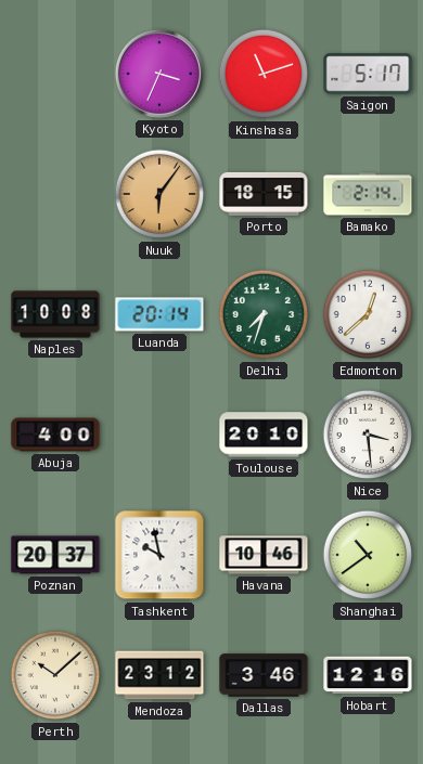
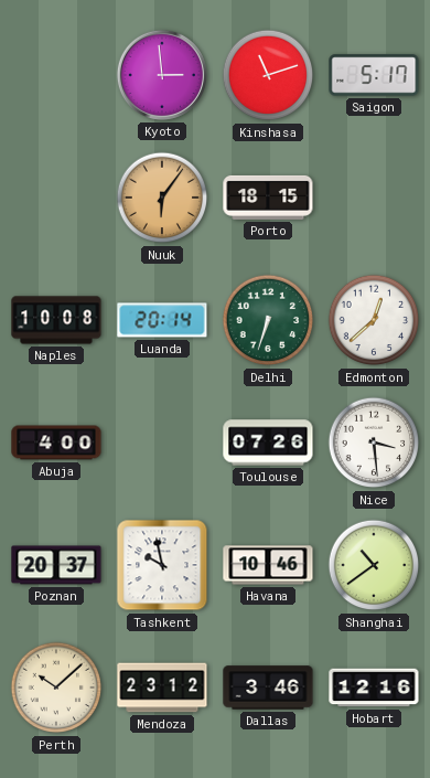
Kyoto: 3:34 -> 2:59
Bamako: 2:14 -> none
Delhi: 7:33 -> 6:33
Toulouse: 20:10 -> 07:26
